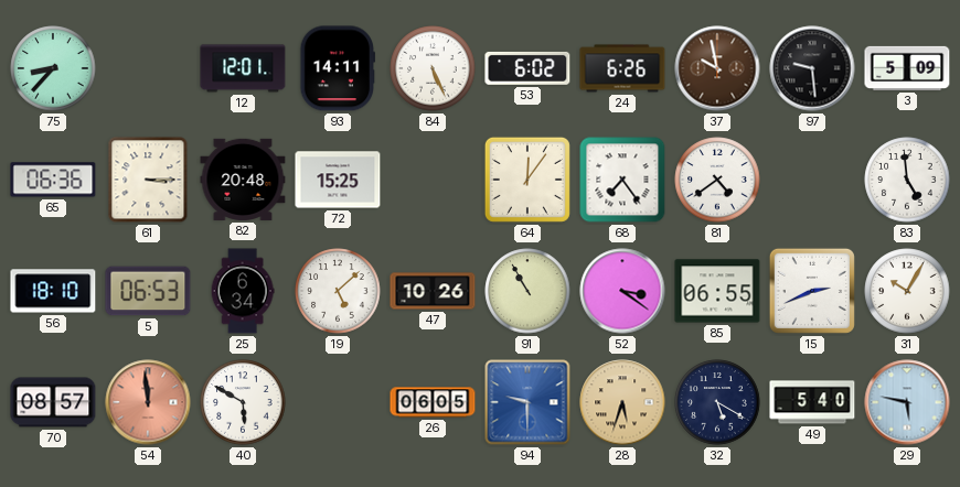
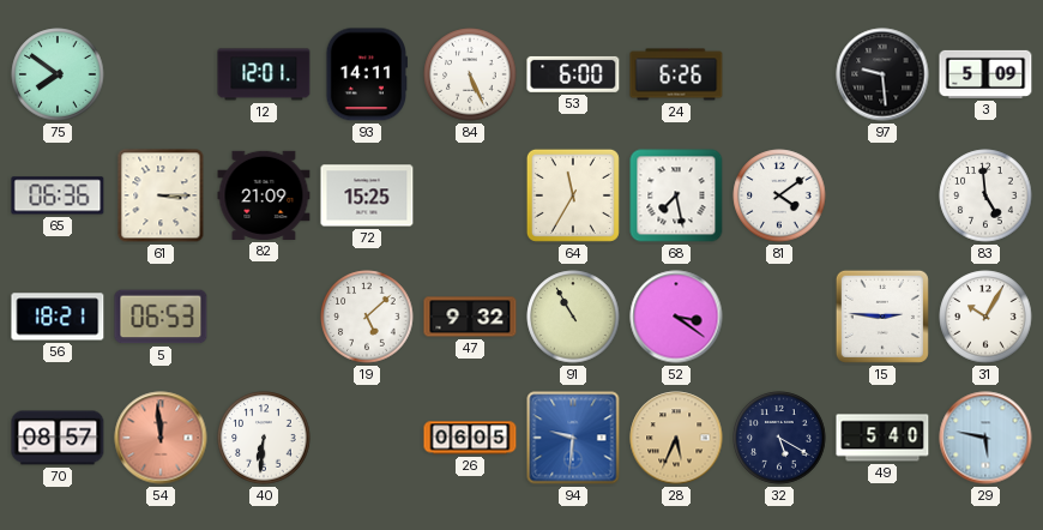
75: 8:37 -> 7:51
53: 6:02 -> 6:00
37: 9:58 -> none
82: 20:48 -> 21:09
64: 12:06 -> 11:35
68: 7:24 -> 7:28
81: 4:39 -> 4:09
56: 18:10 -> 18:21
25: 6:34 -> none
47: 10:26 -> 9:32
85: 06:55 -> none
15: 2:41 -> 2:46
40: 5:50 -> 6:31
94: 9:30 -> 9:31
28: 5:33 -> 5:34
